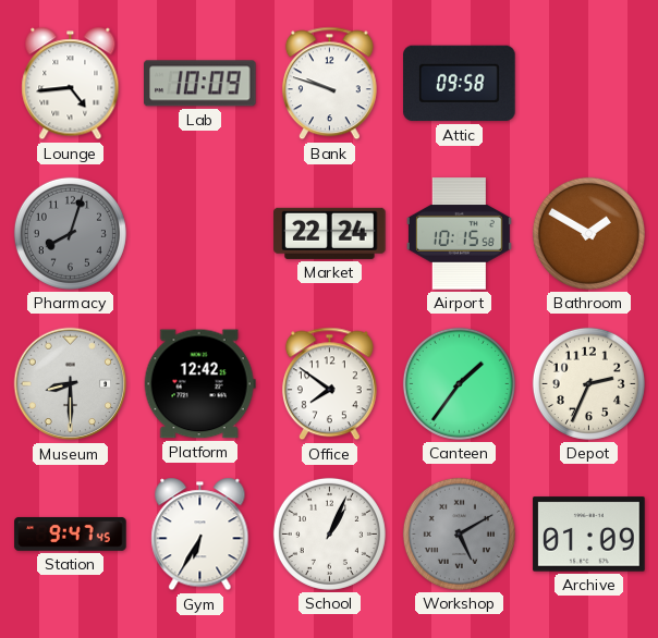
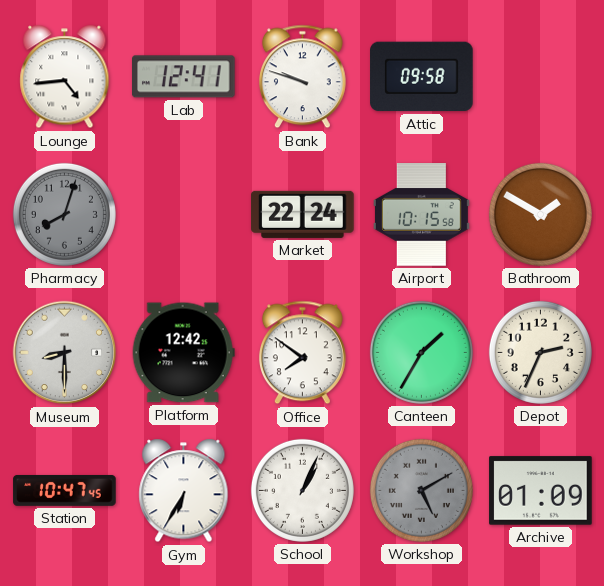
Lab: 10:09 -> 12:41
Canteen: 1:36 -> 1:35
Station: 9:47 -> 10:47
